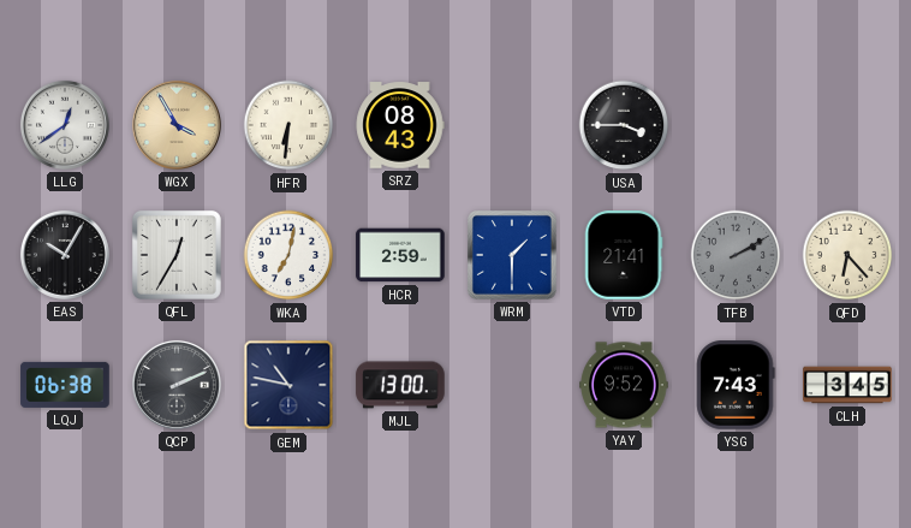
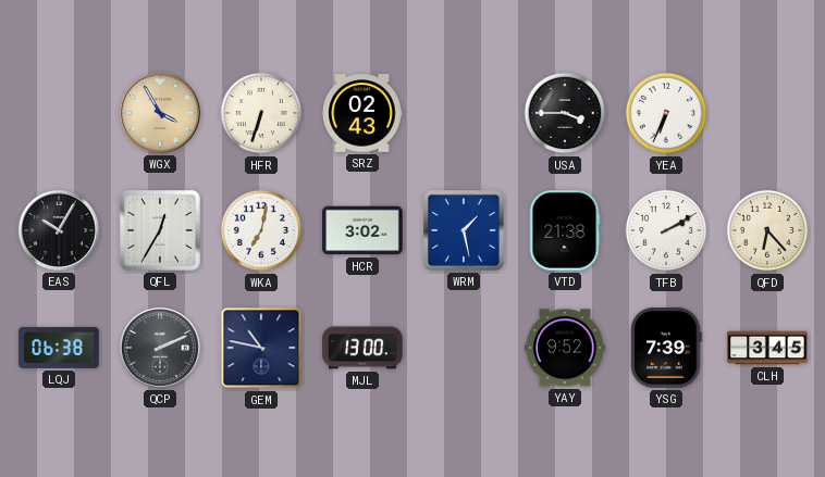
LLG: 12:39 -> none
HFR: 6:31 -> 6:33
SRZ: 08:43 -> 02:43
YEA: none -> 6:34
HCR: 2:59 -> 3:02
WRM: 1:30 -> 1:28
VTD: 21:41 -> 21:38
TFB dial: grey -> white
YSG: 7:43 -> 7:39
